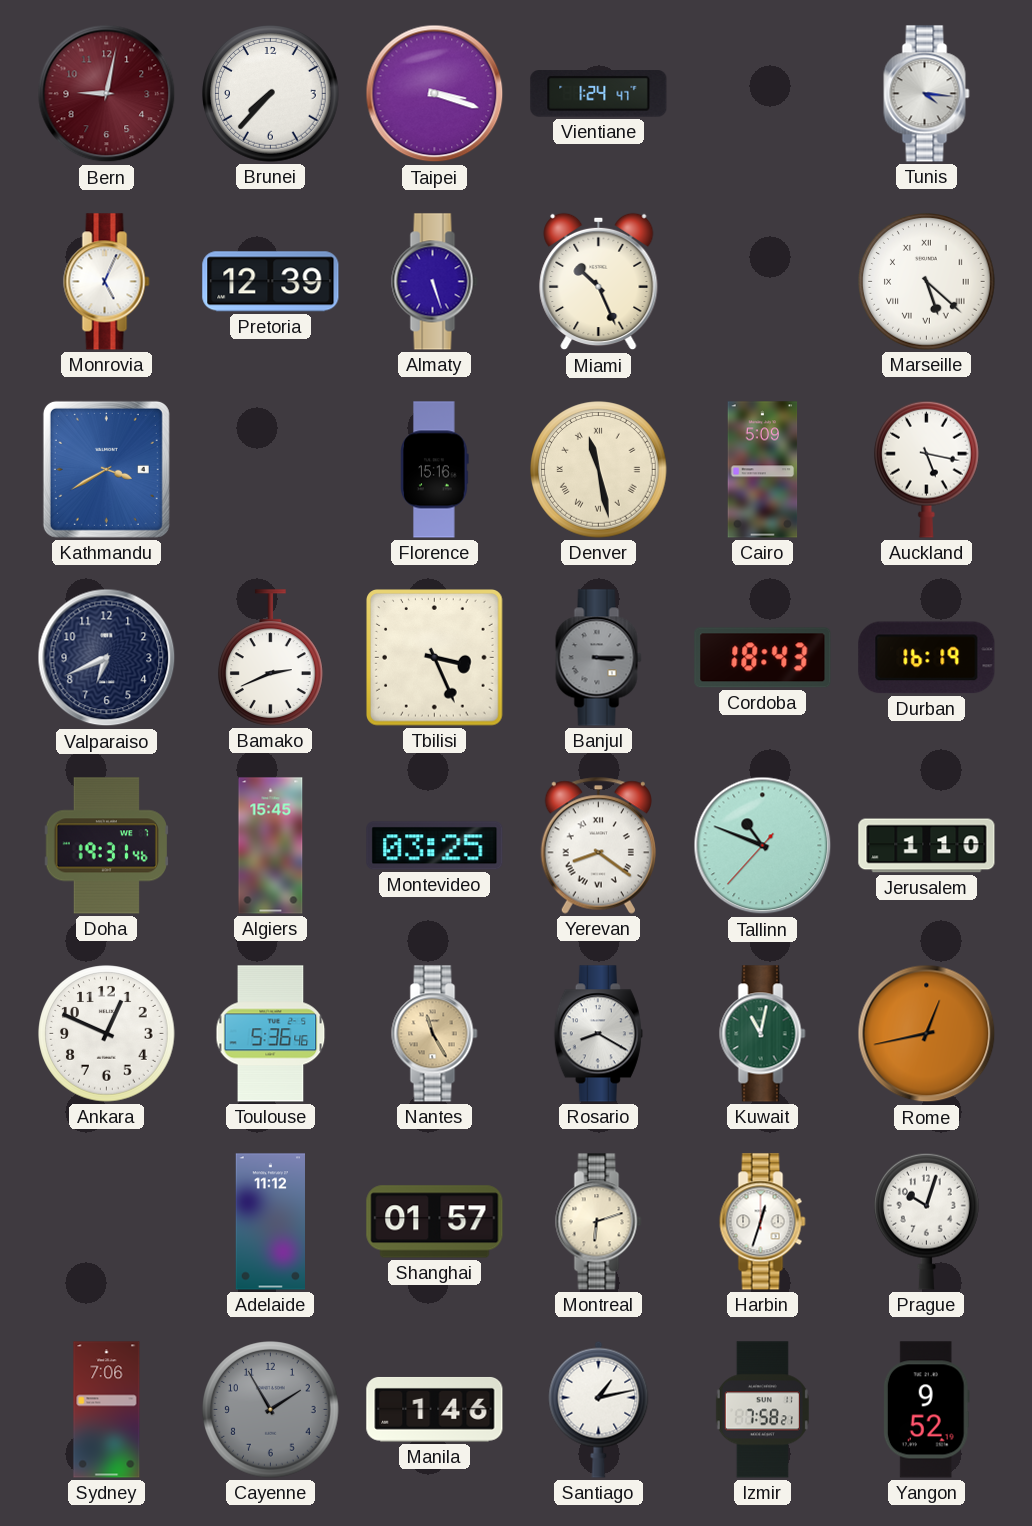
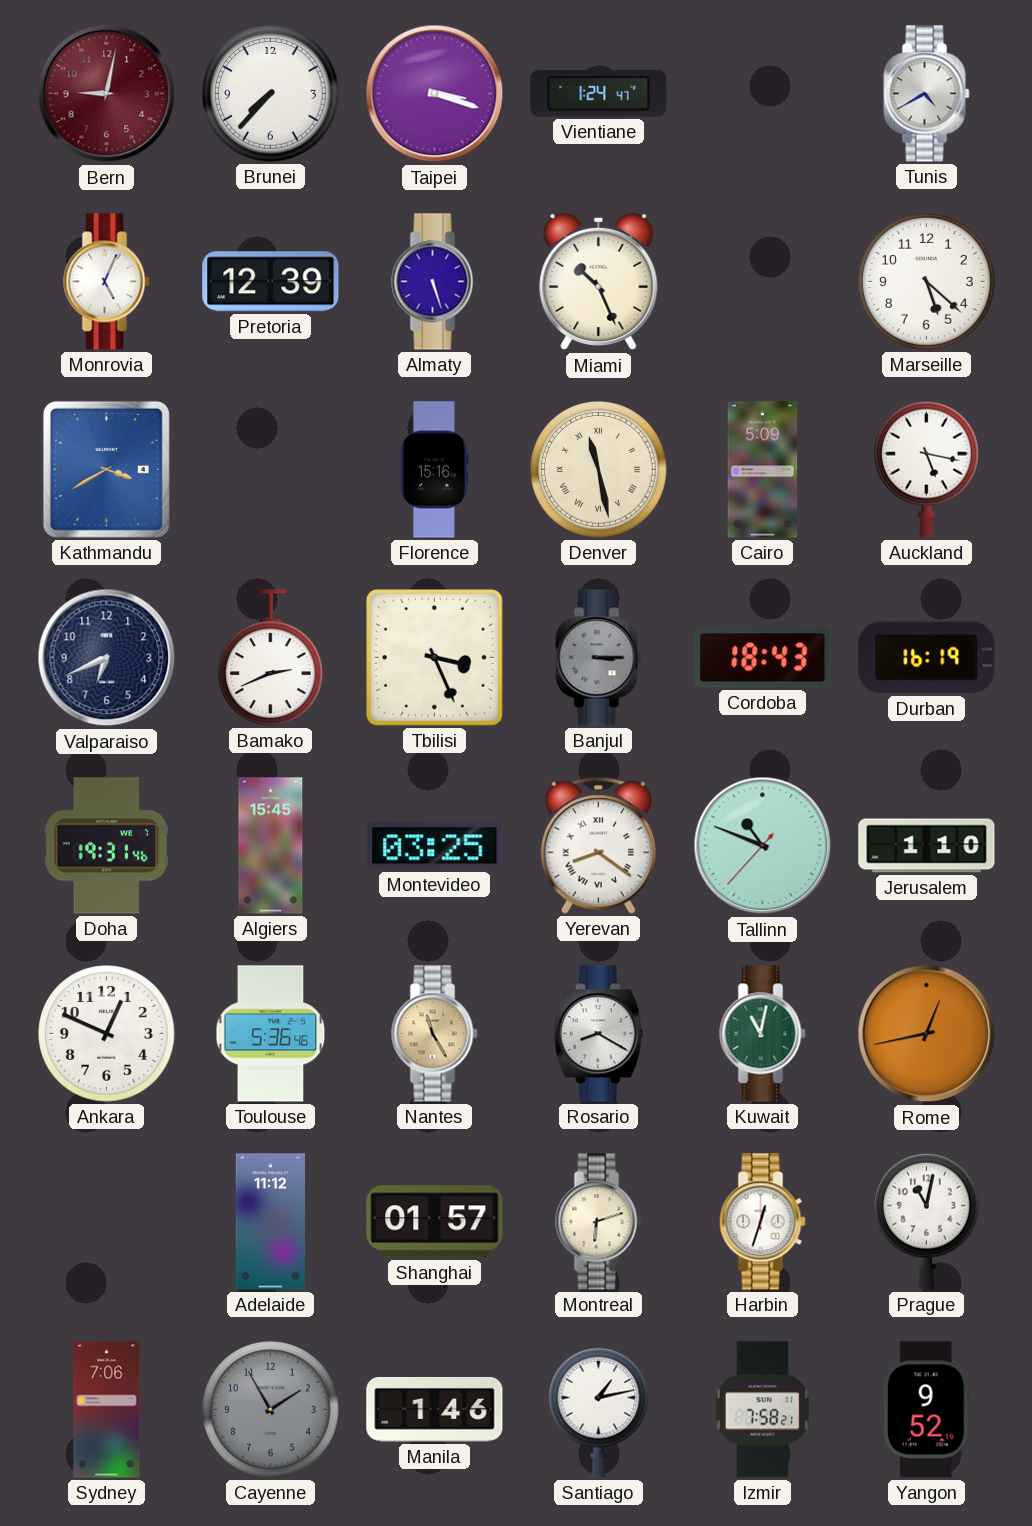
Tunis: 4:16 -> 4:40
Marseille numerals: Roman -> Arabic
Prague: 10:03 -> 11:02
